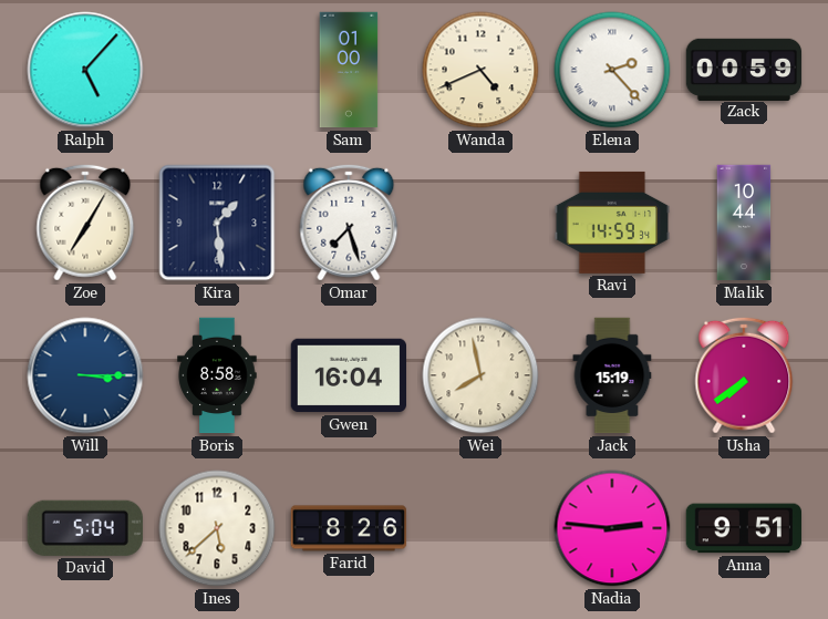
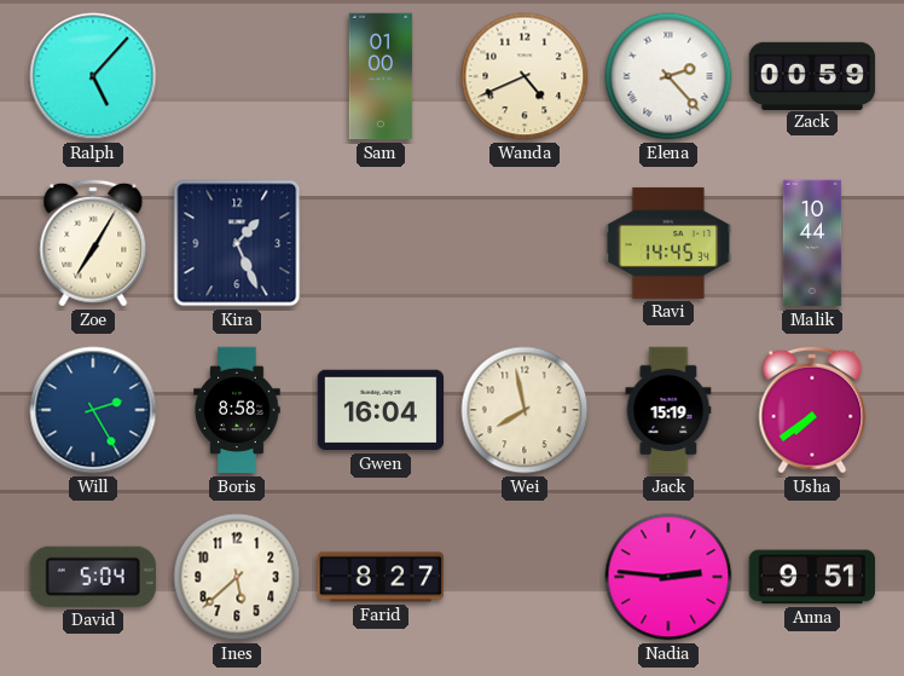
Kira: 1:29 -> 1:26
Omar: 7:27 -> none
Ravi: 14:59 -> 14:45
Will: 3:15 -> 2:25
Farid: 8:26 -> 8:27
